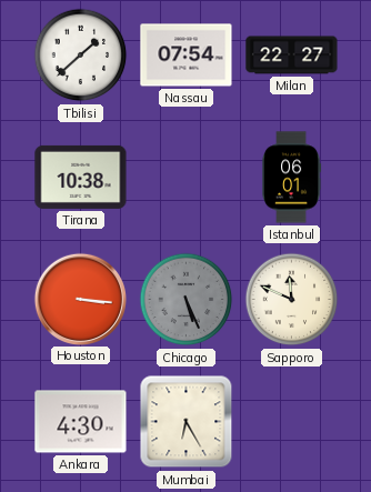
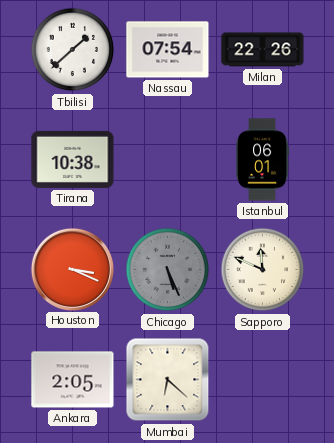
Milan: 22:27 -> 22:26
Houston: 3:16 -> 3:19
Ankara: 4:30 -> 2:05
Mumbai: 6:25 -> 6:22
